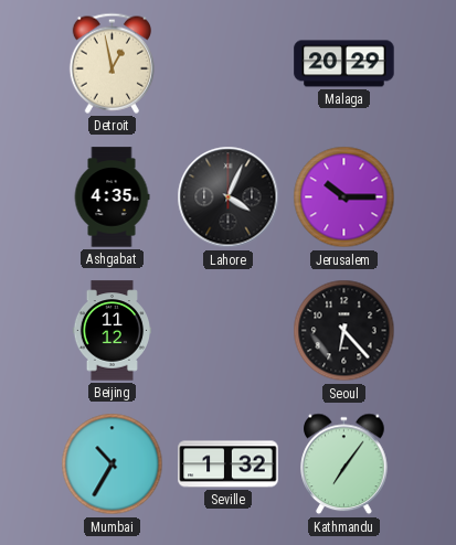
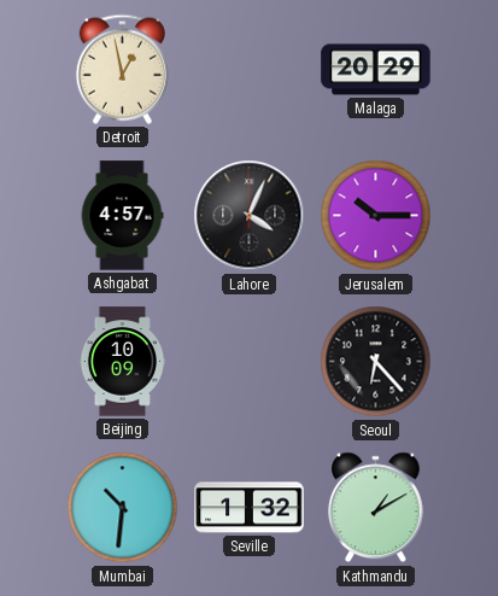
Ashgabat: 4:35 -> 4:57
Beijing: 11:12 -> 10:09
Mumbai: 10:35 -> 10:31
Kathmandu: 7:06 -> 1:10
